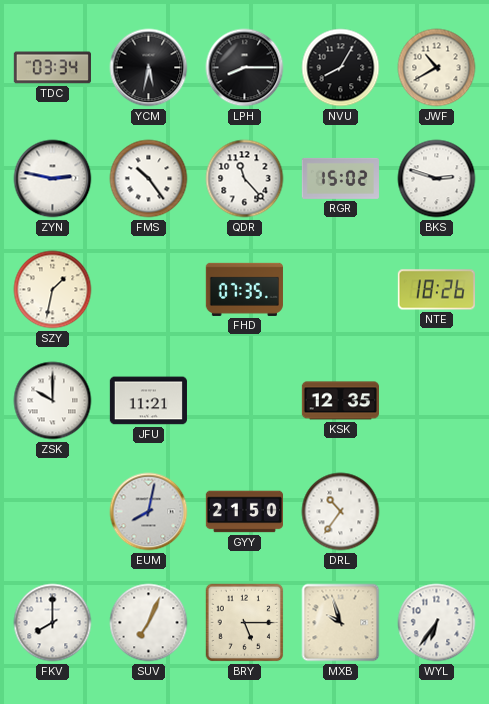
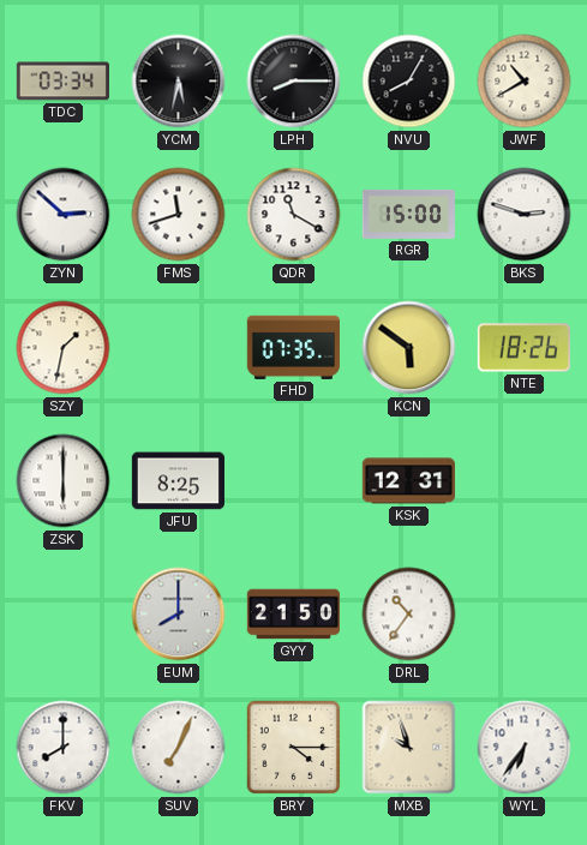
ZYN: 2:47 -> 2:52
FMS: 10:24 -> 11:42
QDR: 11:23 -> 11:20
RGR: 15:02 -> 15:00
KCN: none -> 5:51
ZSK: 10:00 -> 6:00
JFU: 11:21 -> 8:25
KSK: 12:35 -> 12:31
EUM: 8:02 -> 8:00
BRY: 5:15 -> 4:15
